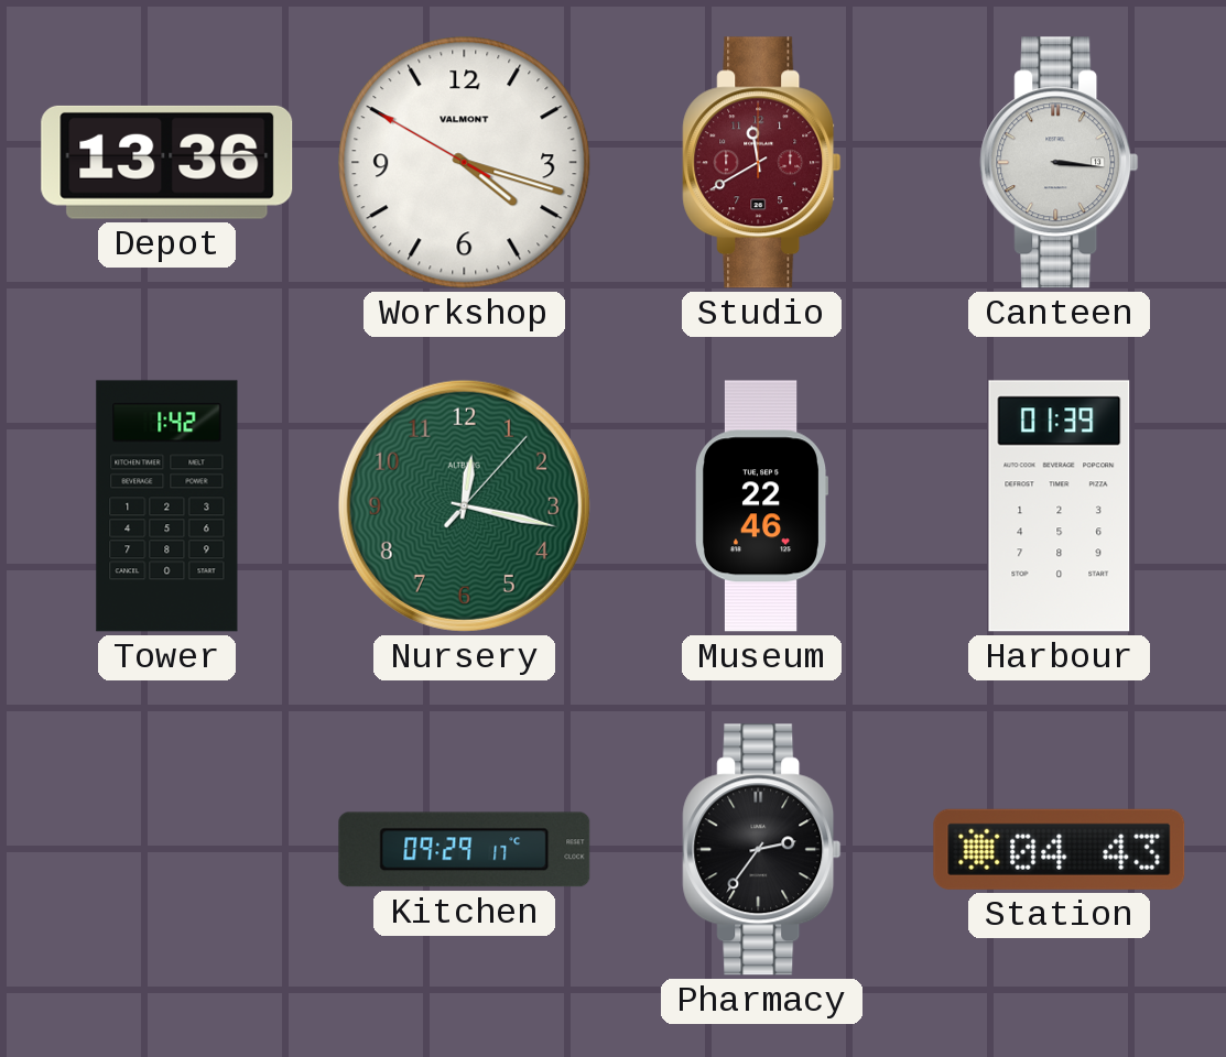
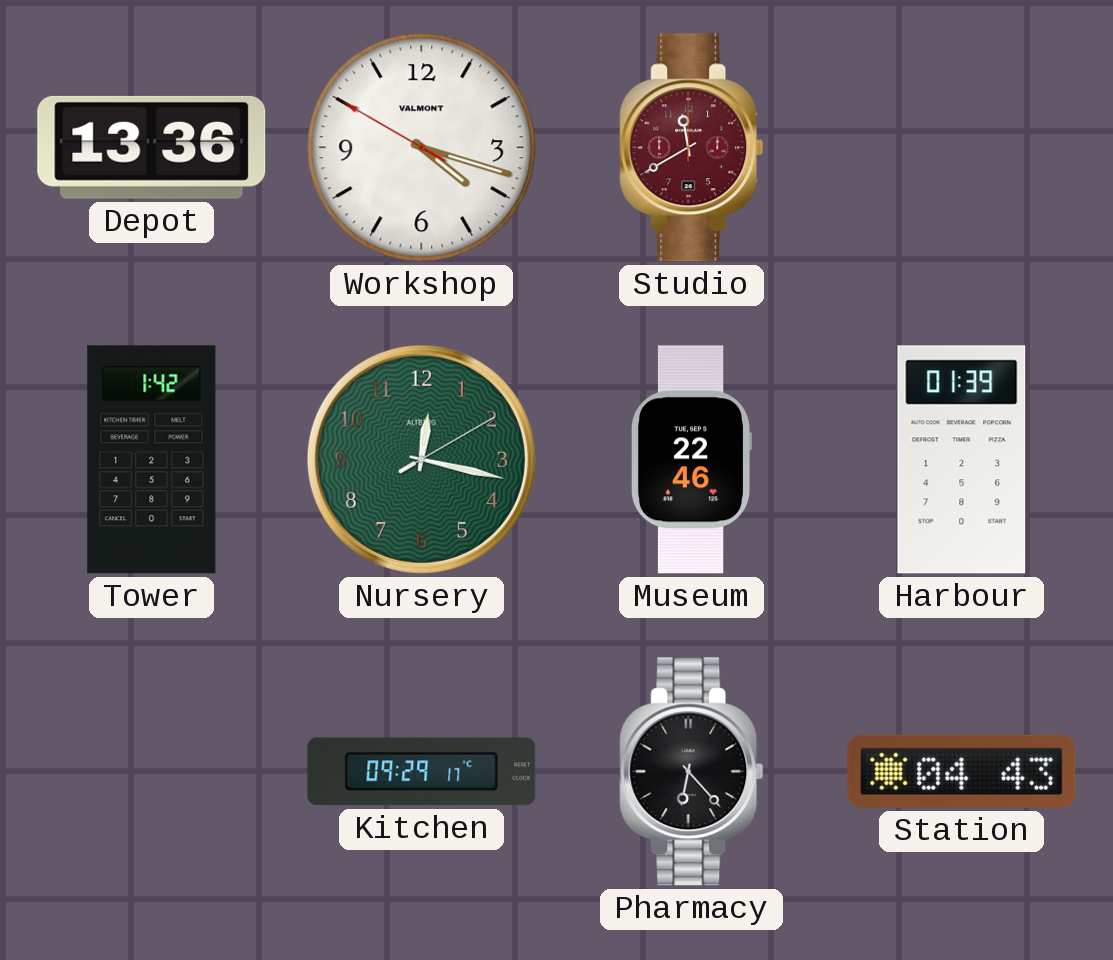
Canteen: 3:16 -> none
Nursery: 12:17:07 -> 12:17:10
Pharmacy: 2:36 -> 6:23
